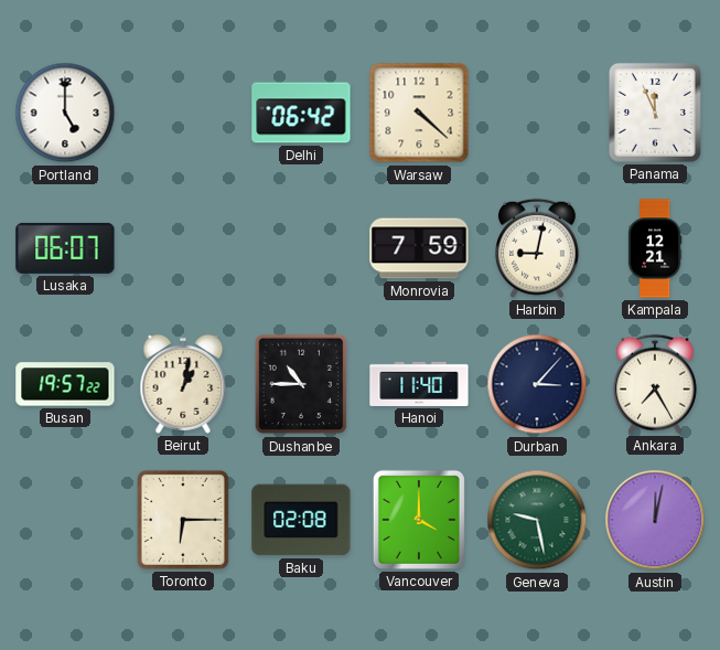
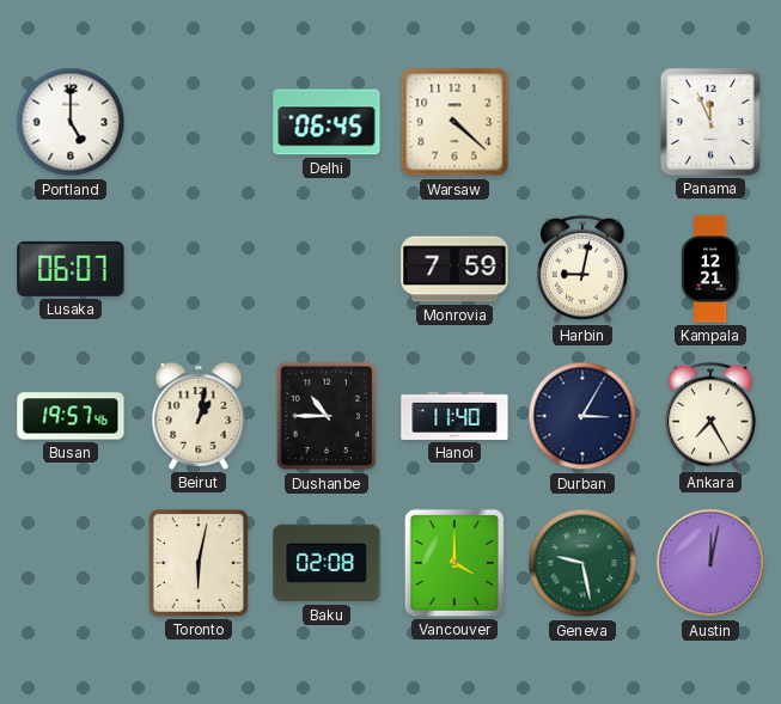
Delhi: 06:42 -> 06:45
Busan: 19:57:22 -> 19:57:46
Durban: 3:07 -> 3:05
Toronto: 6:15 -> 6:02
